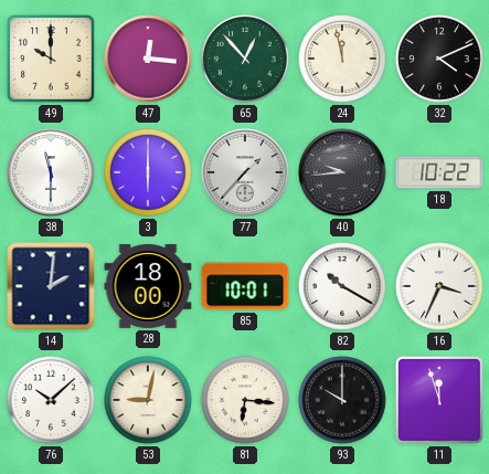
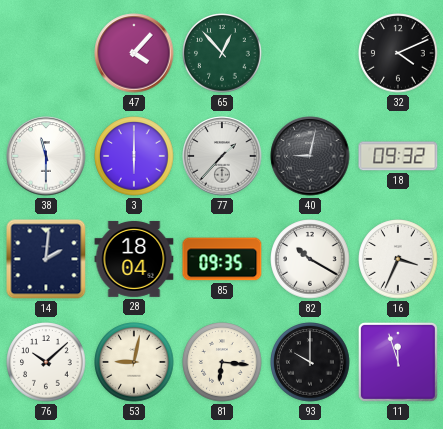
49: 10:00 -> none
47: 12:16 -> 4:07
24: 11:58 -> none
40: 9:44 -> 9:02
18: 10:22 -> 09:32
28: 18:00 -> 18:04
85: 10:01 -> 09:35
